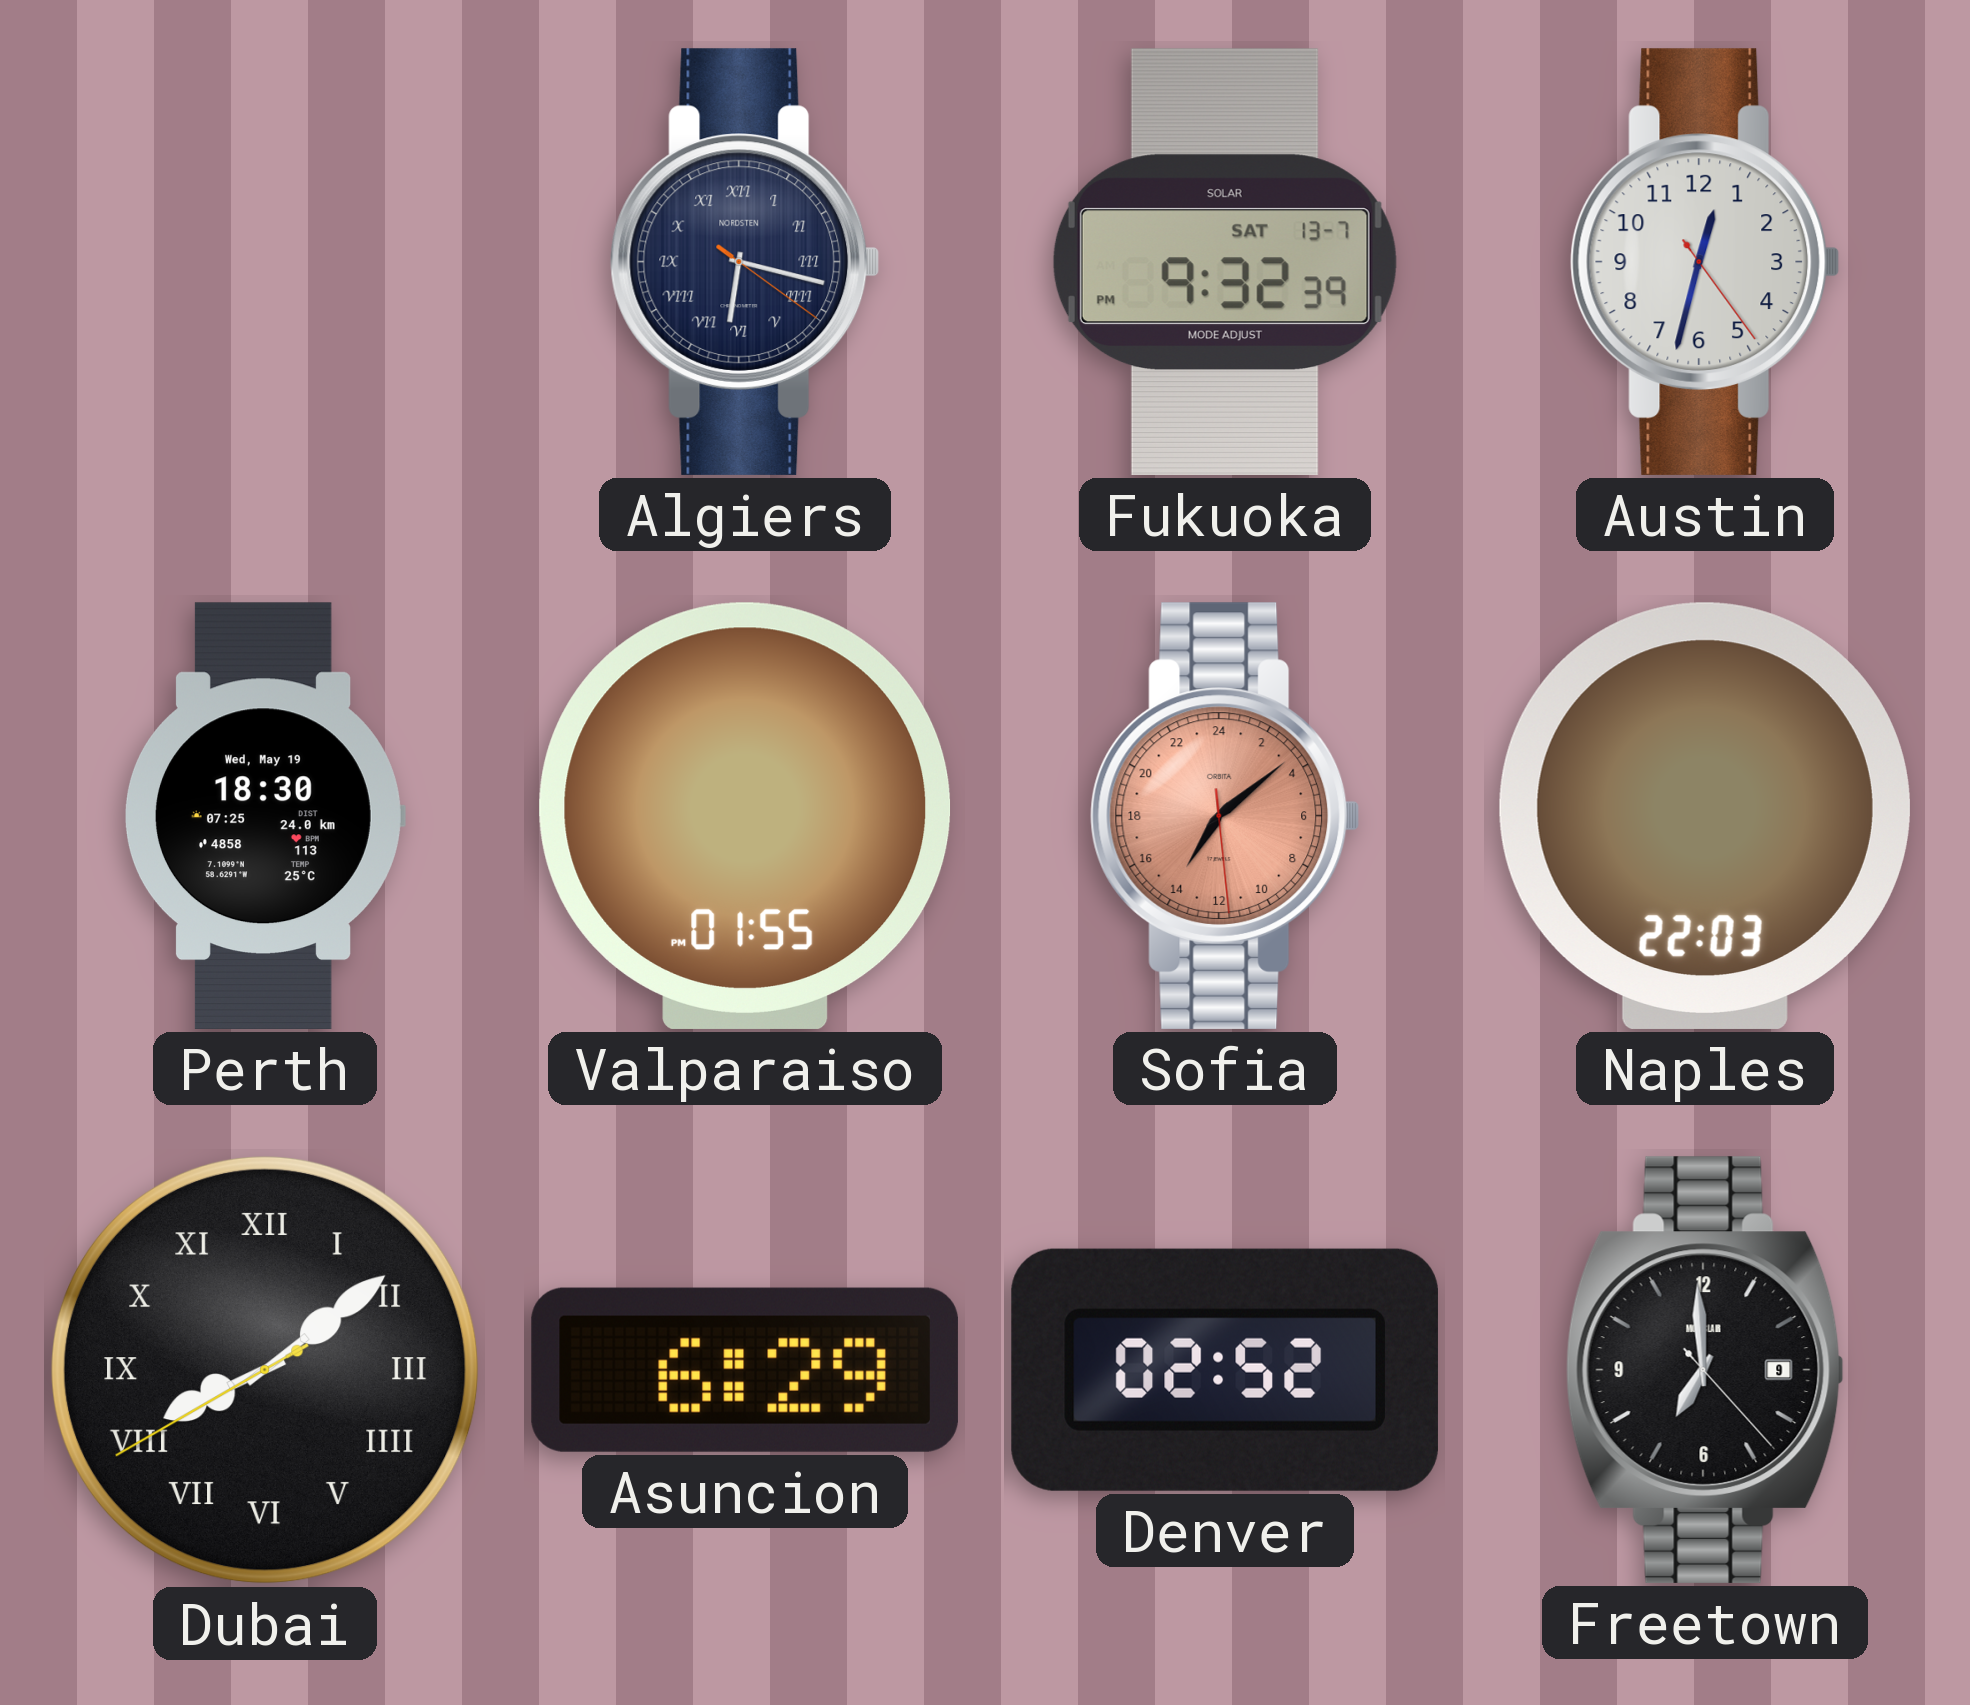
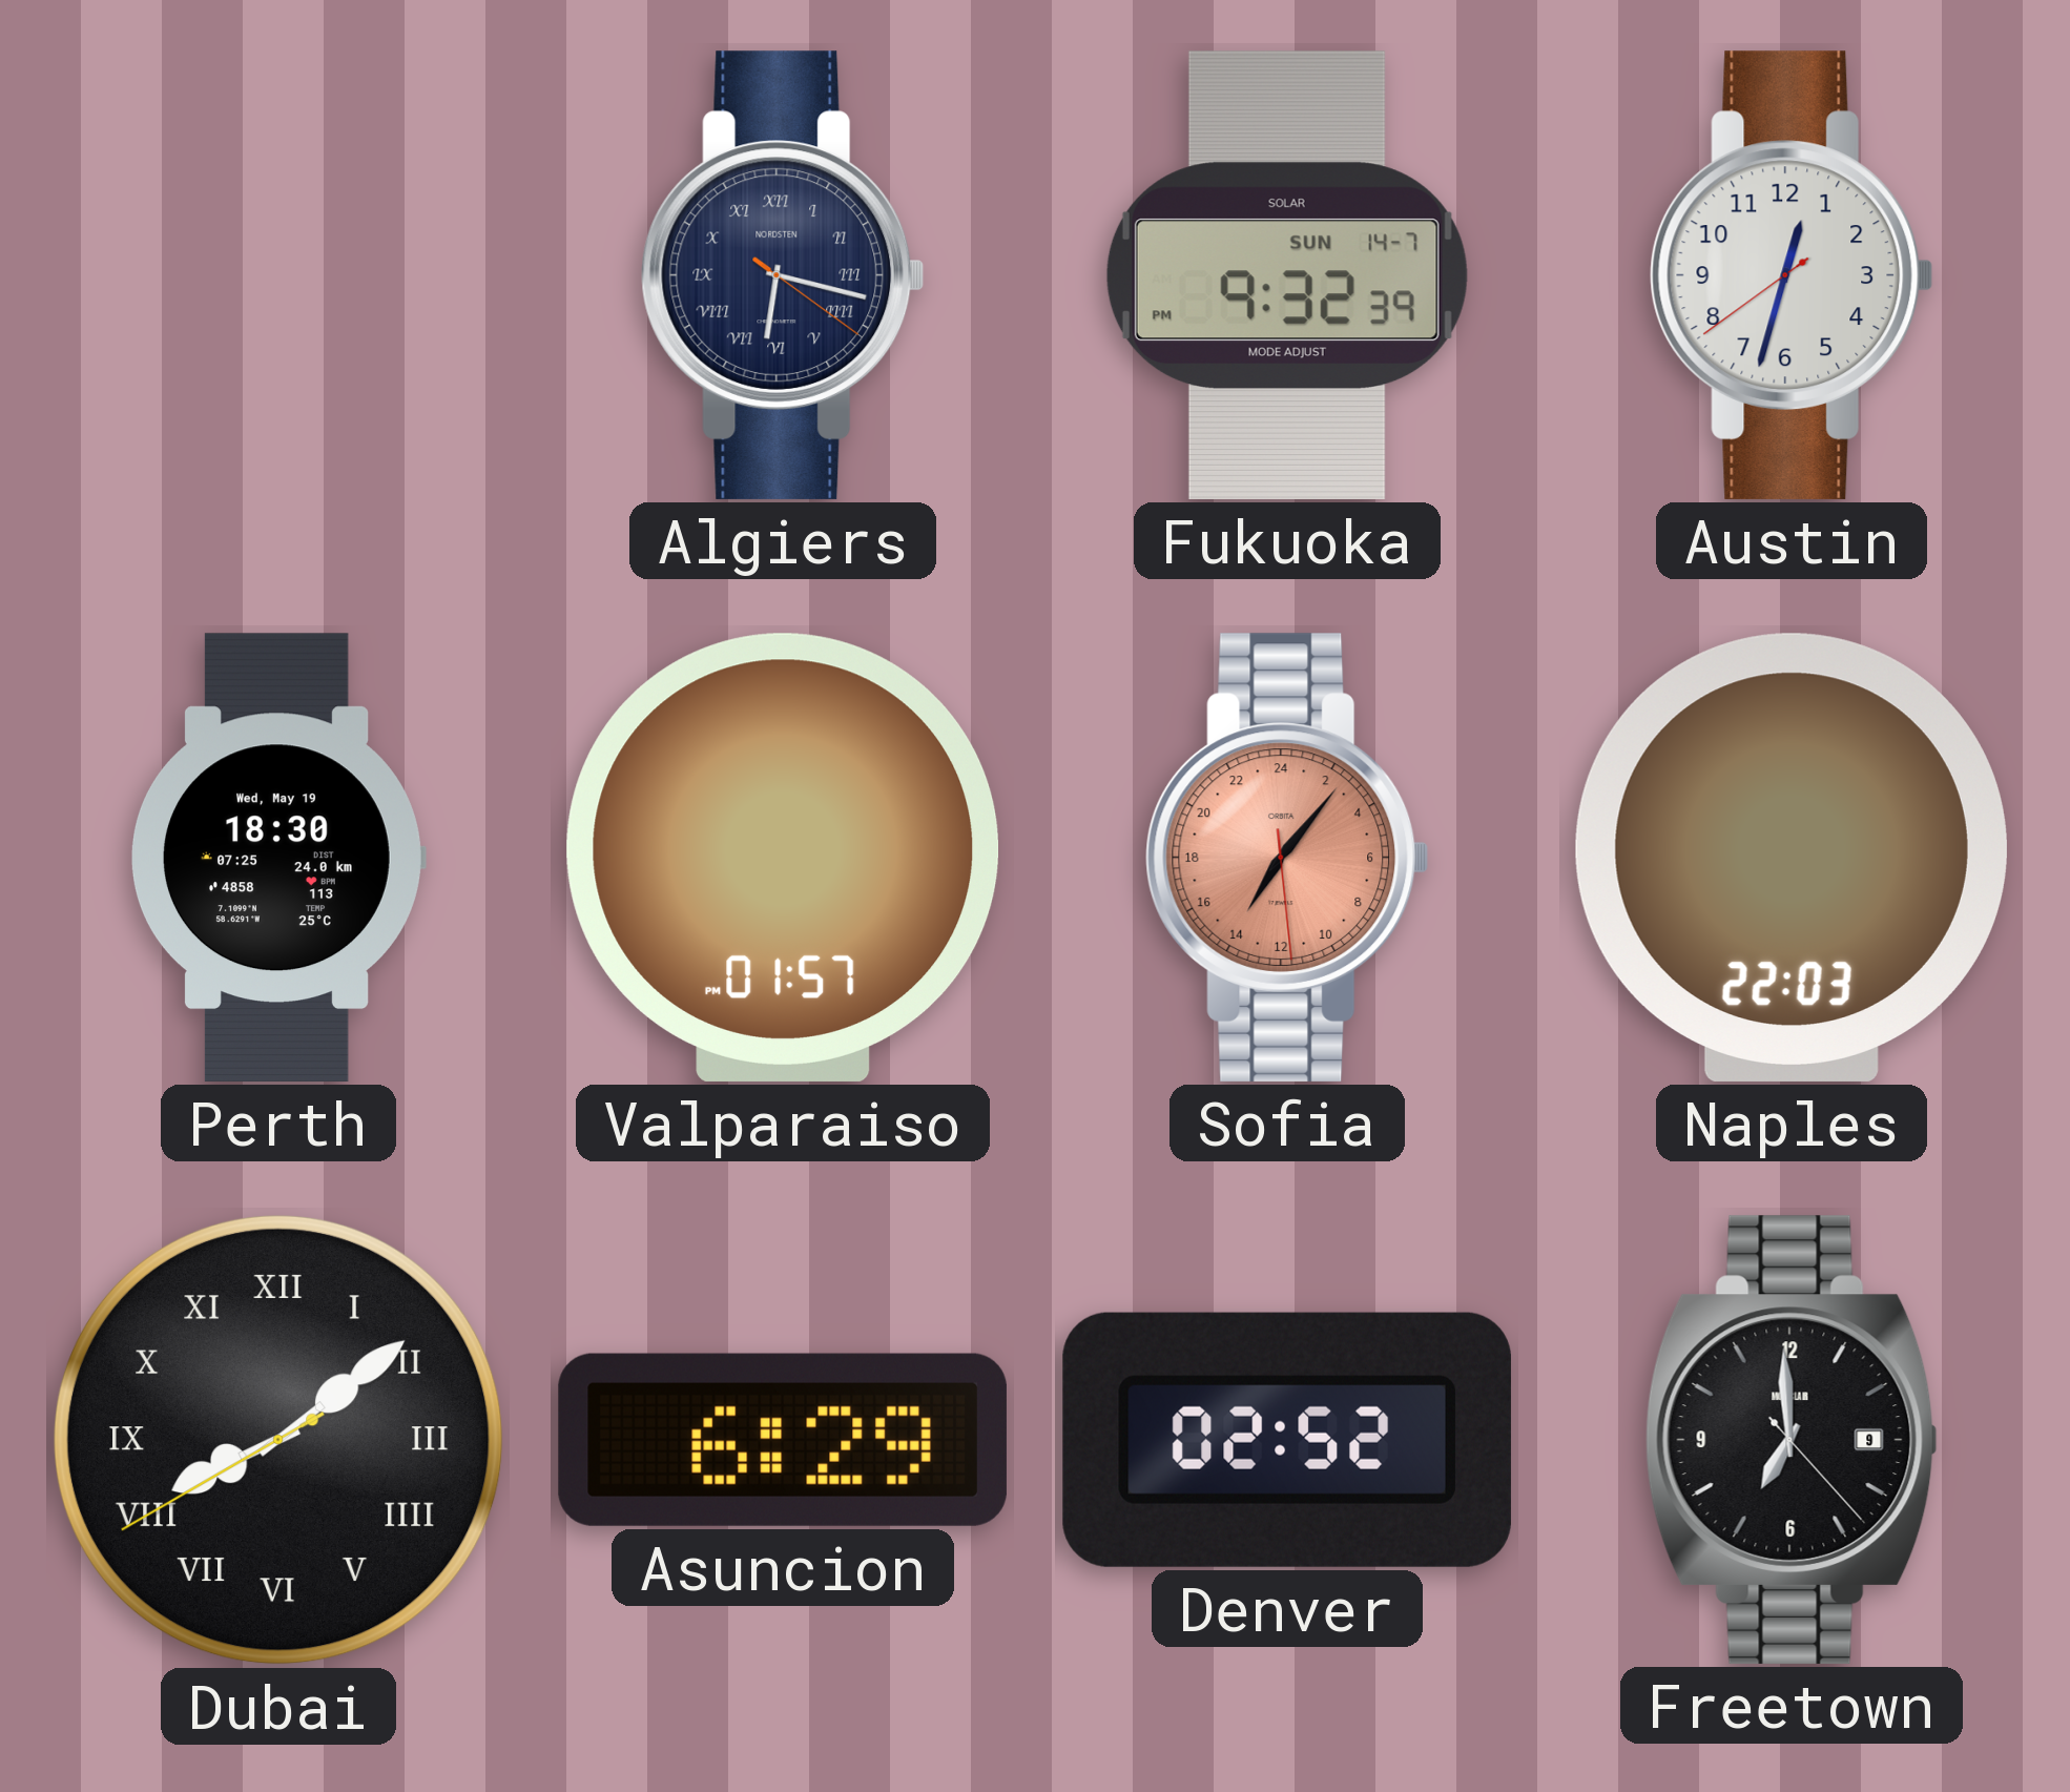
Fukuoka date: SAT 13-7 -> SUN 14-7
Austin: 12:32:24 -> 12:32:39
Valparaiso: 01:55 -> 01:57
Sofia: 14:08 -> 14:06
